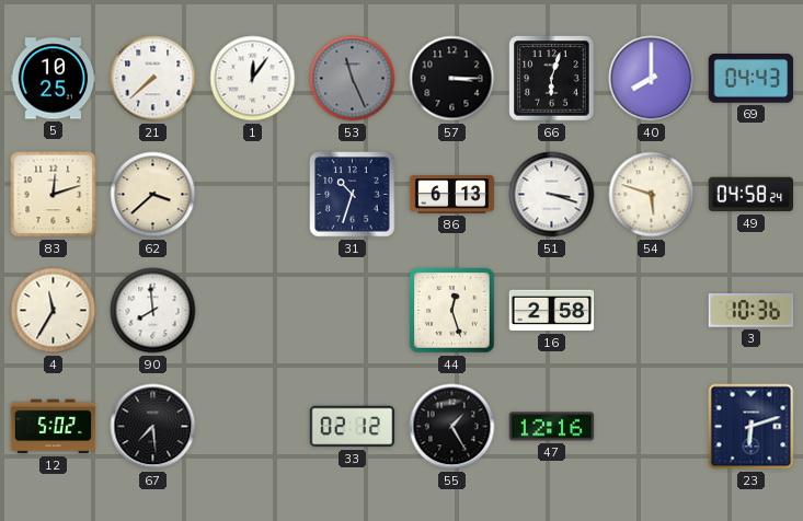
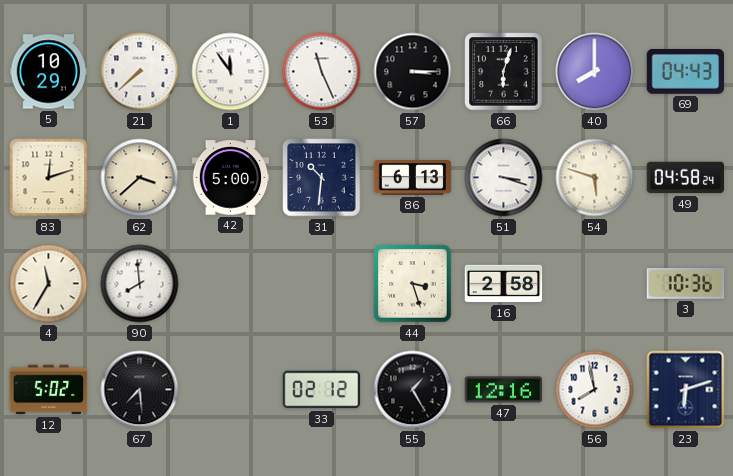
5: 10:25 -> 10:29
1: 12:06 -> 11:54
53 dial: grey -> white
42: none -> 5:00
31: 10:33 -> 10:31
44: 12:27 -> 3:27
56: none -> 7:58
